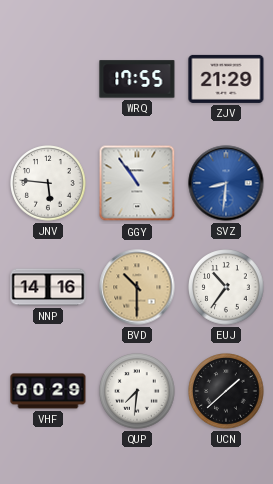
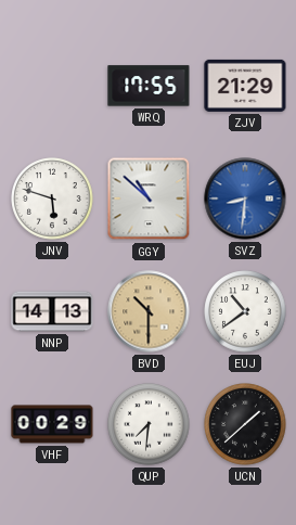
JNV: 5:46 -> 5:48
GGY: 10:54 -> 10:52
NNP: 14:16 -> 14:13
EUJ: 10:36 -> 10:39
